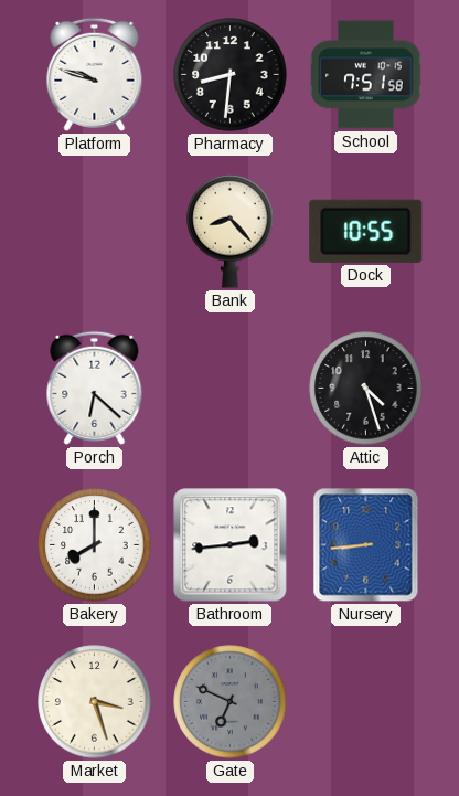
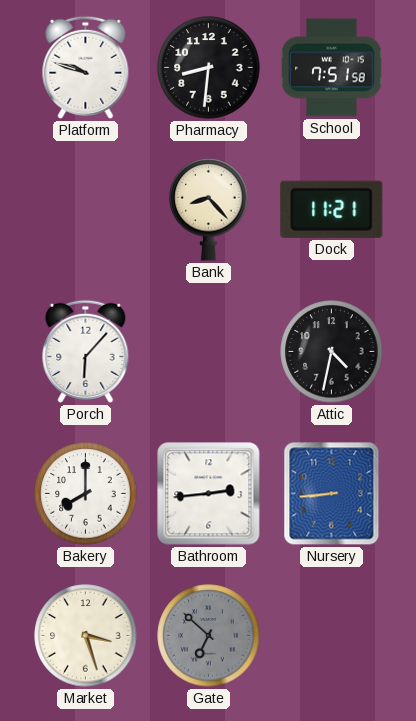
Dock: 10:55 -> 11:21
Porch: 6:22 -> 6:07
Attic: 4:27 -> 4:32
Gate: 6:49 -> 6:52
